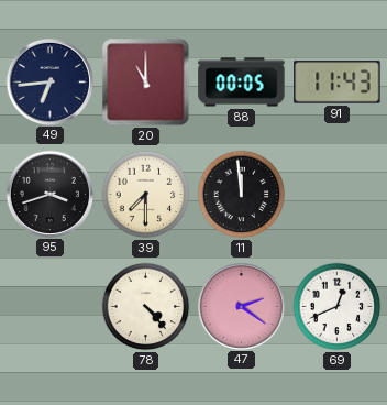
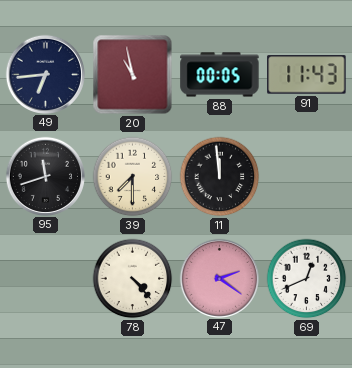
20: 11:00 -> 10:58
95: 3:42 -> 11:42
